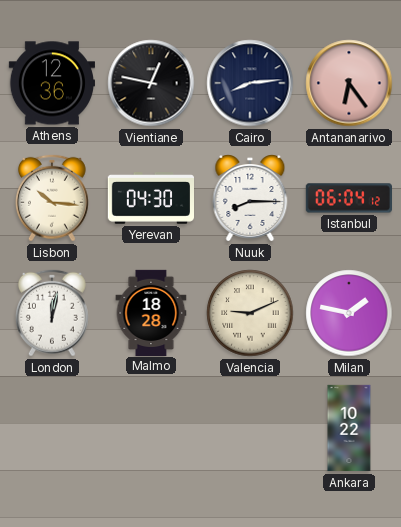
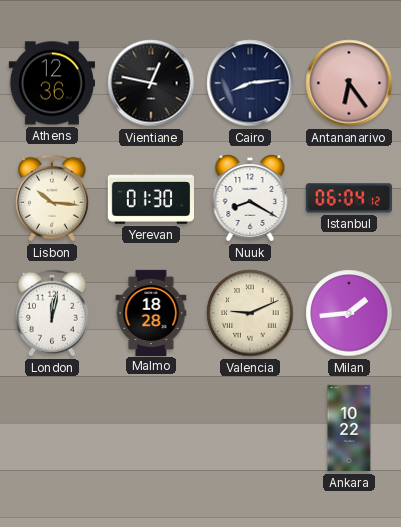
Yerevan: 04:30 -> 01:30
Nuuk: 8:15 -> 8:20
Milan: 1:47 -> 1:44
